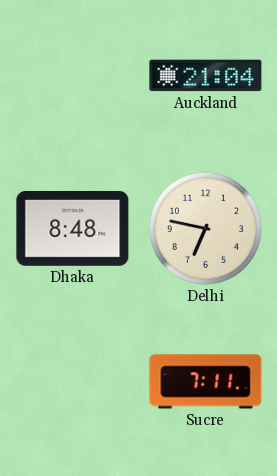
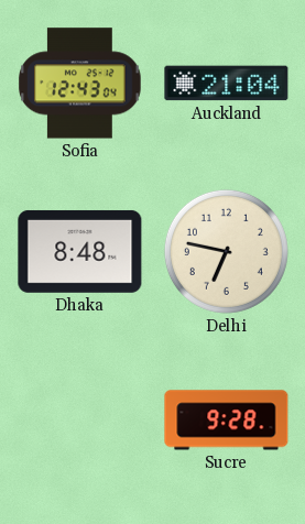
Sofia: none -> 12:43
Sucre: 7:11 -> 9:28
